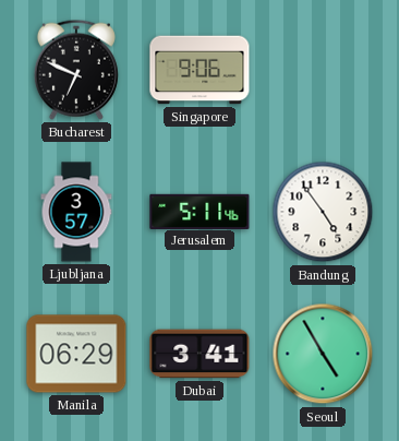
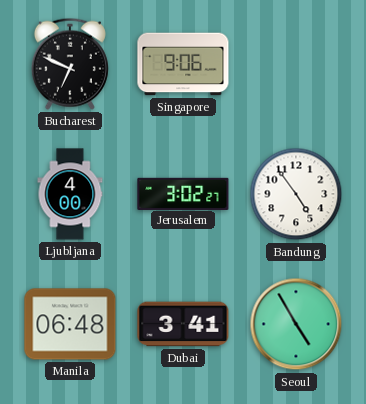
Ljubljana: 3:57 -> 4:00
Jerusalem: 5:11 -> 3:02
Manila: 06:29 -> 06:48
